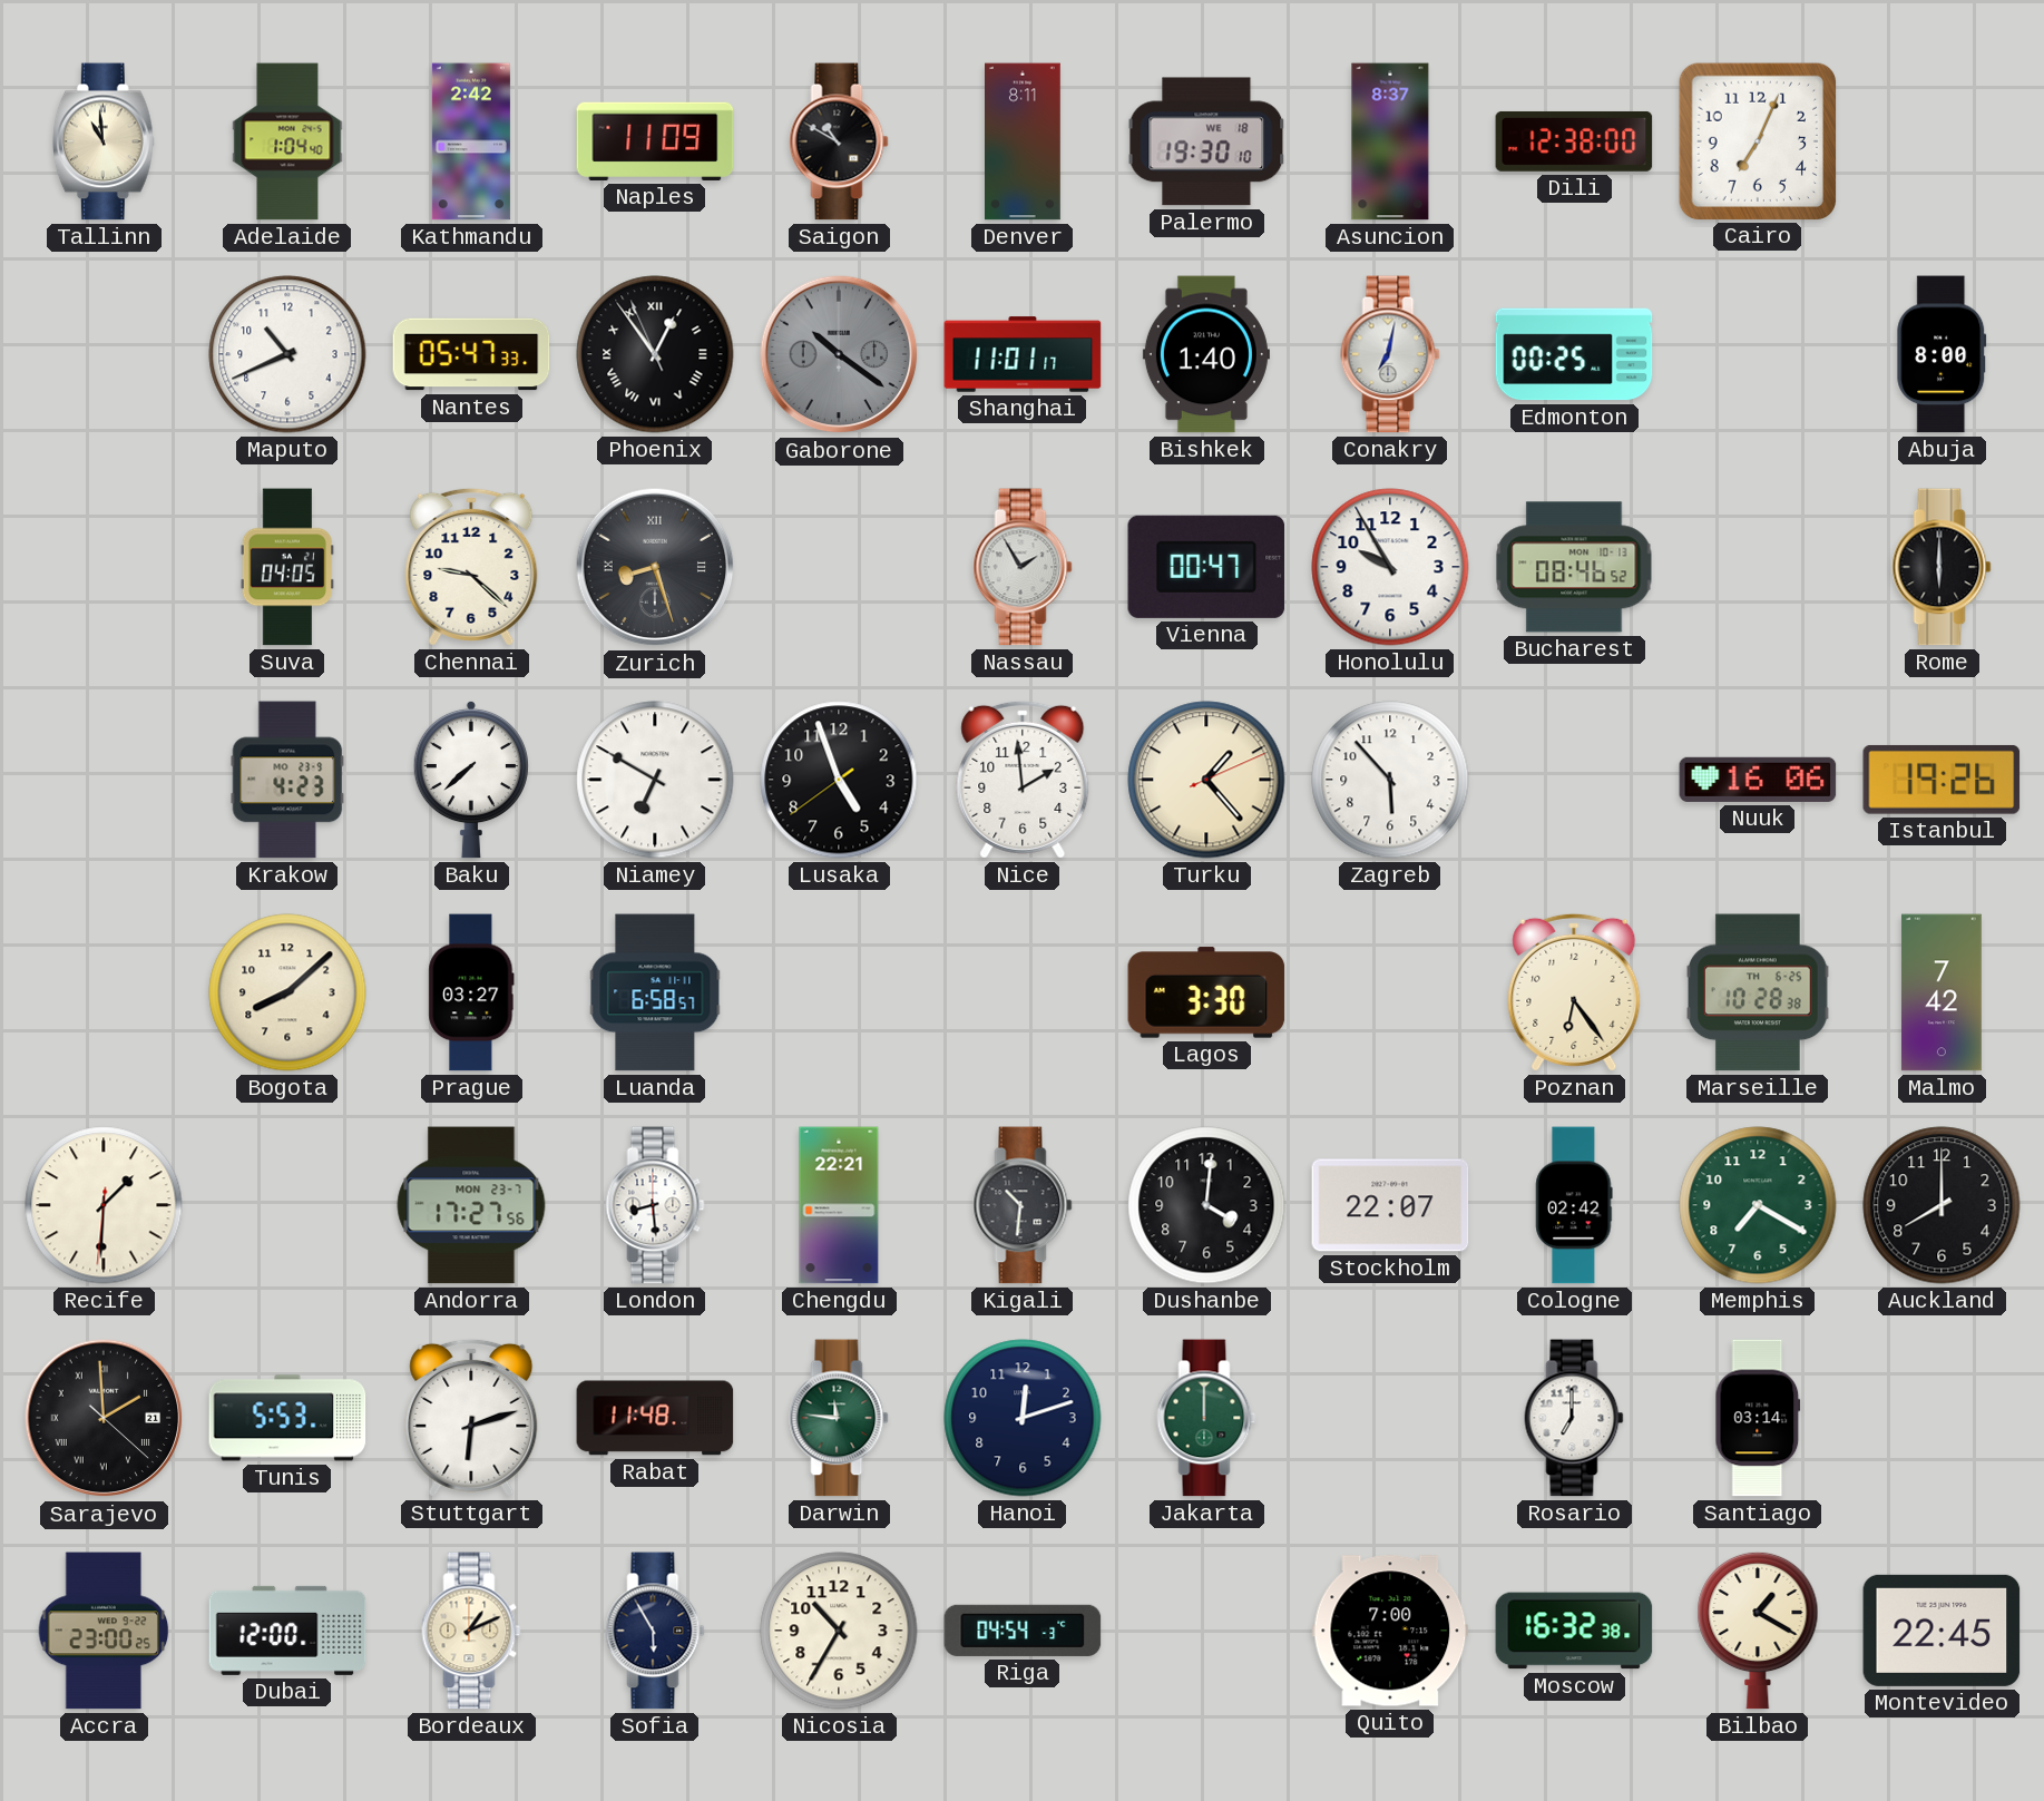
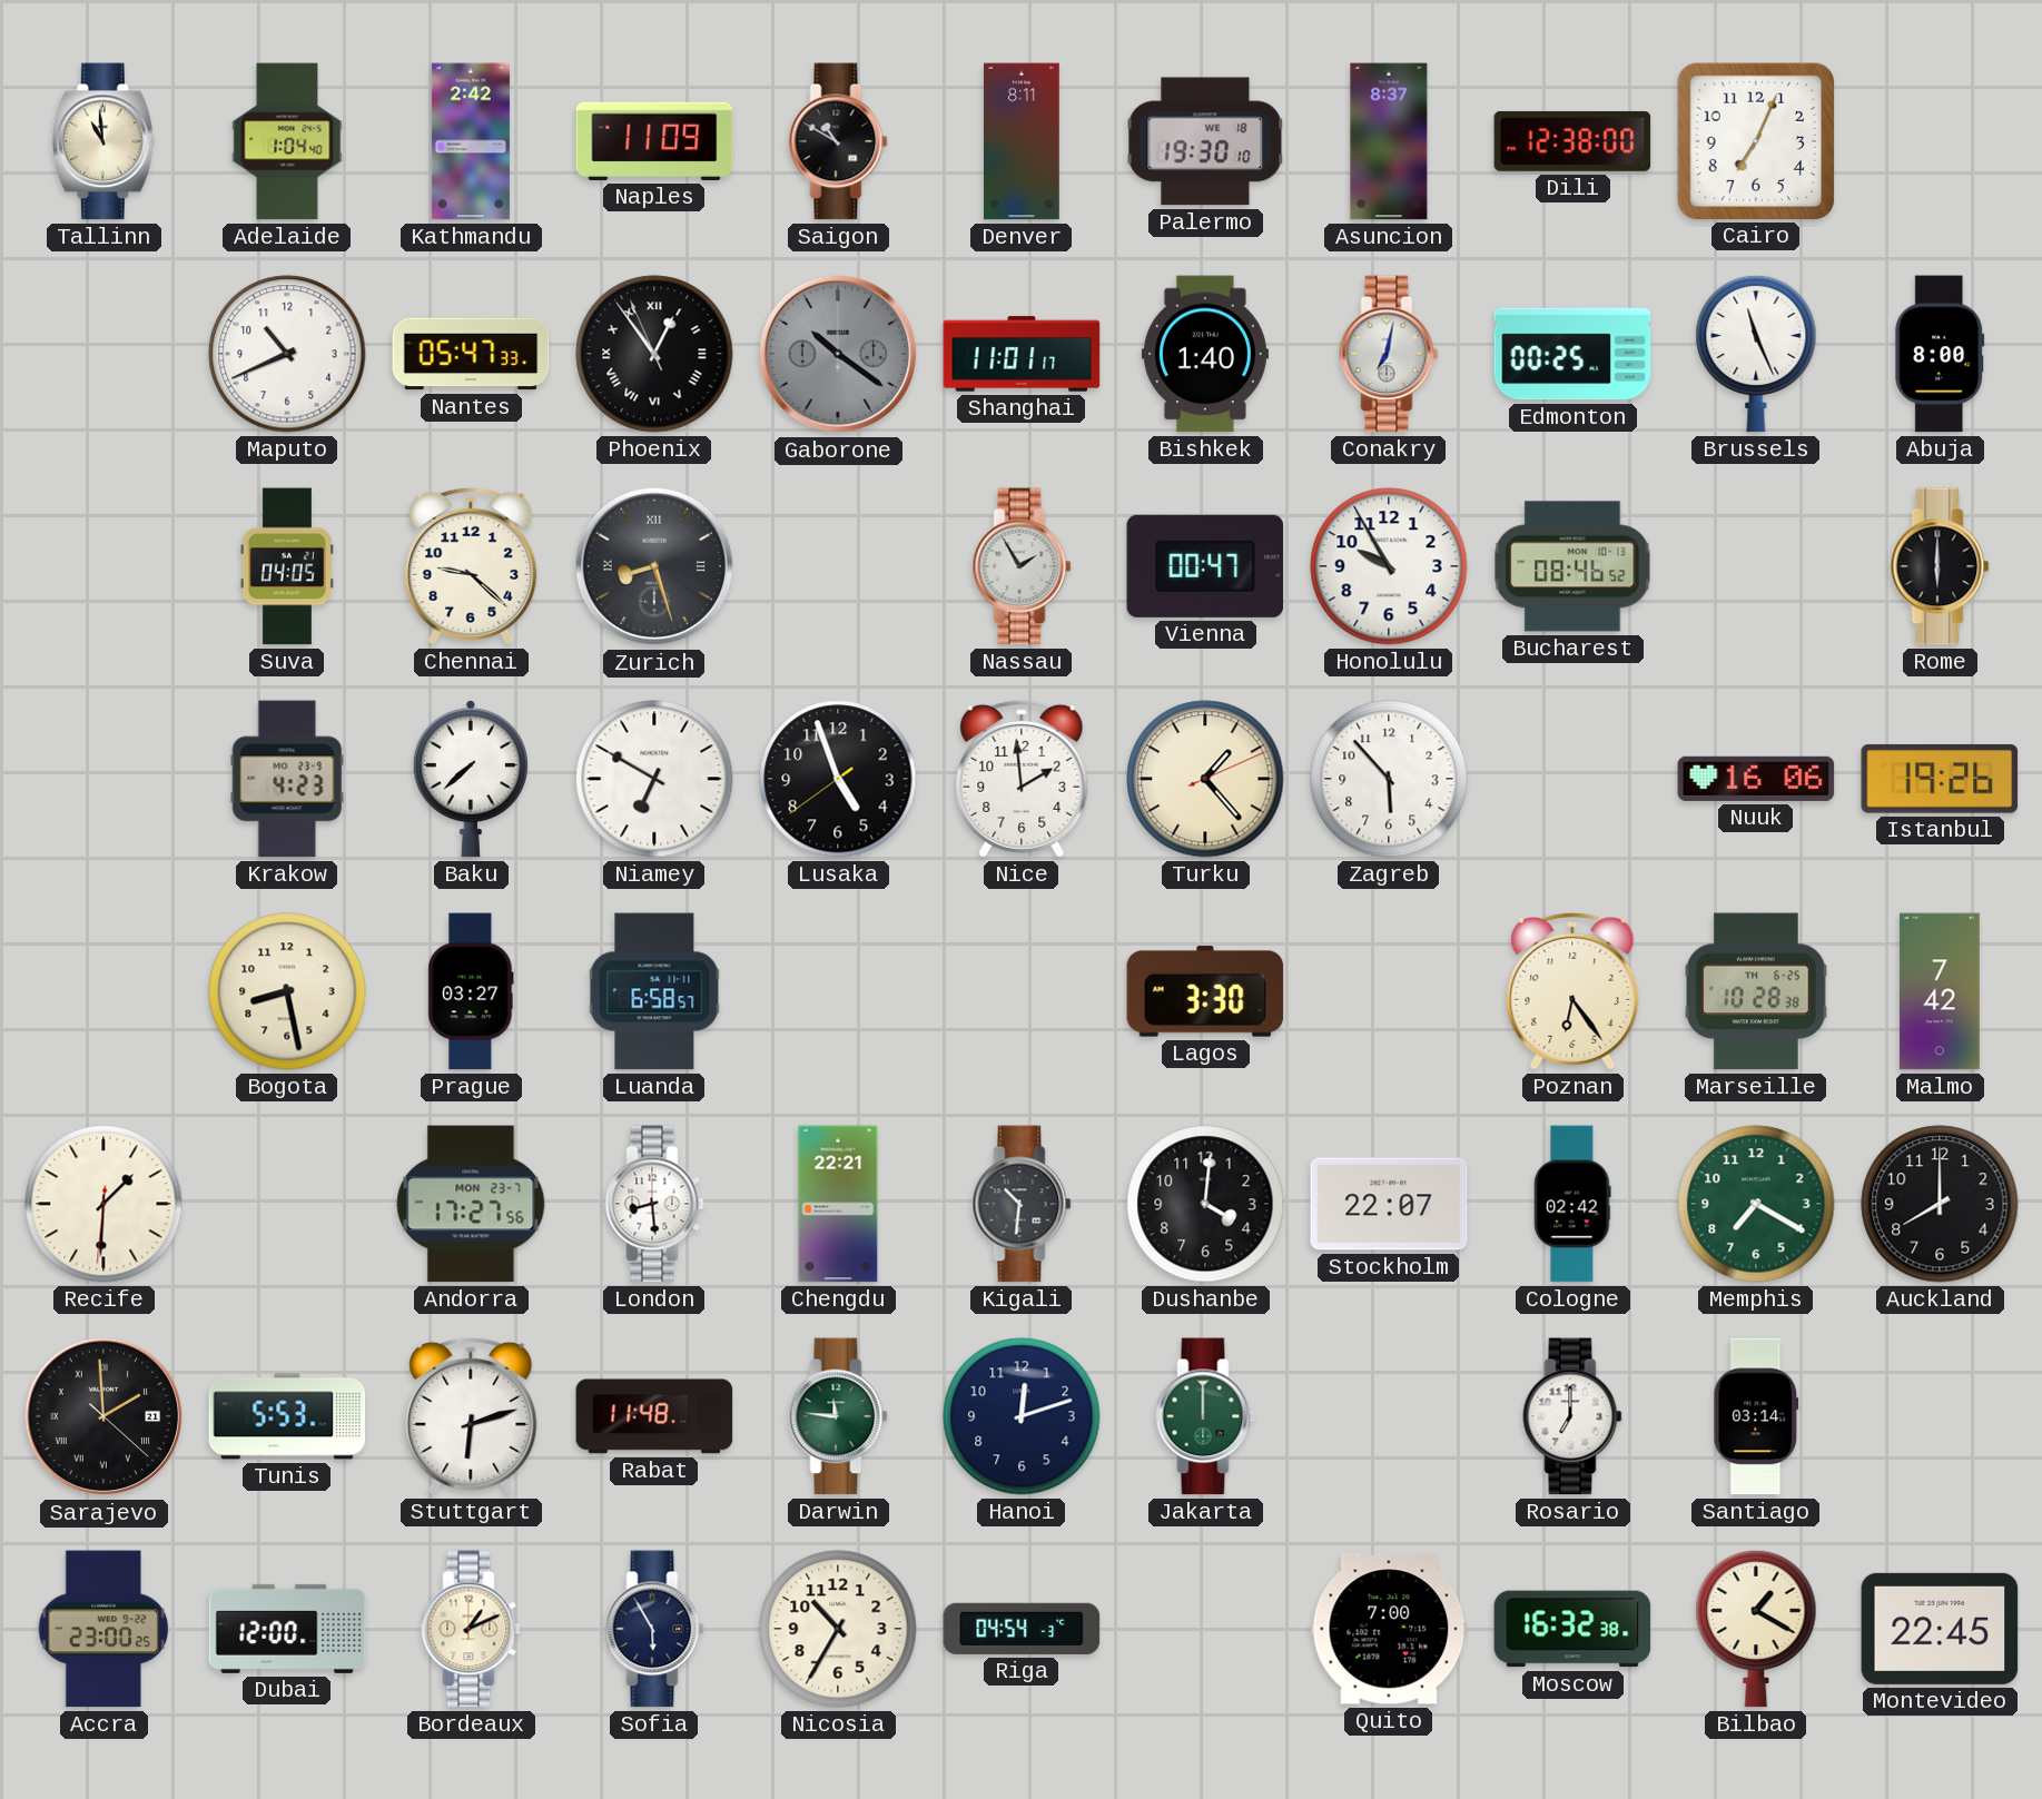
Brussels: none -> 11:26
Bogota: 8:08 -> 8:28
